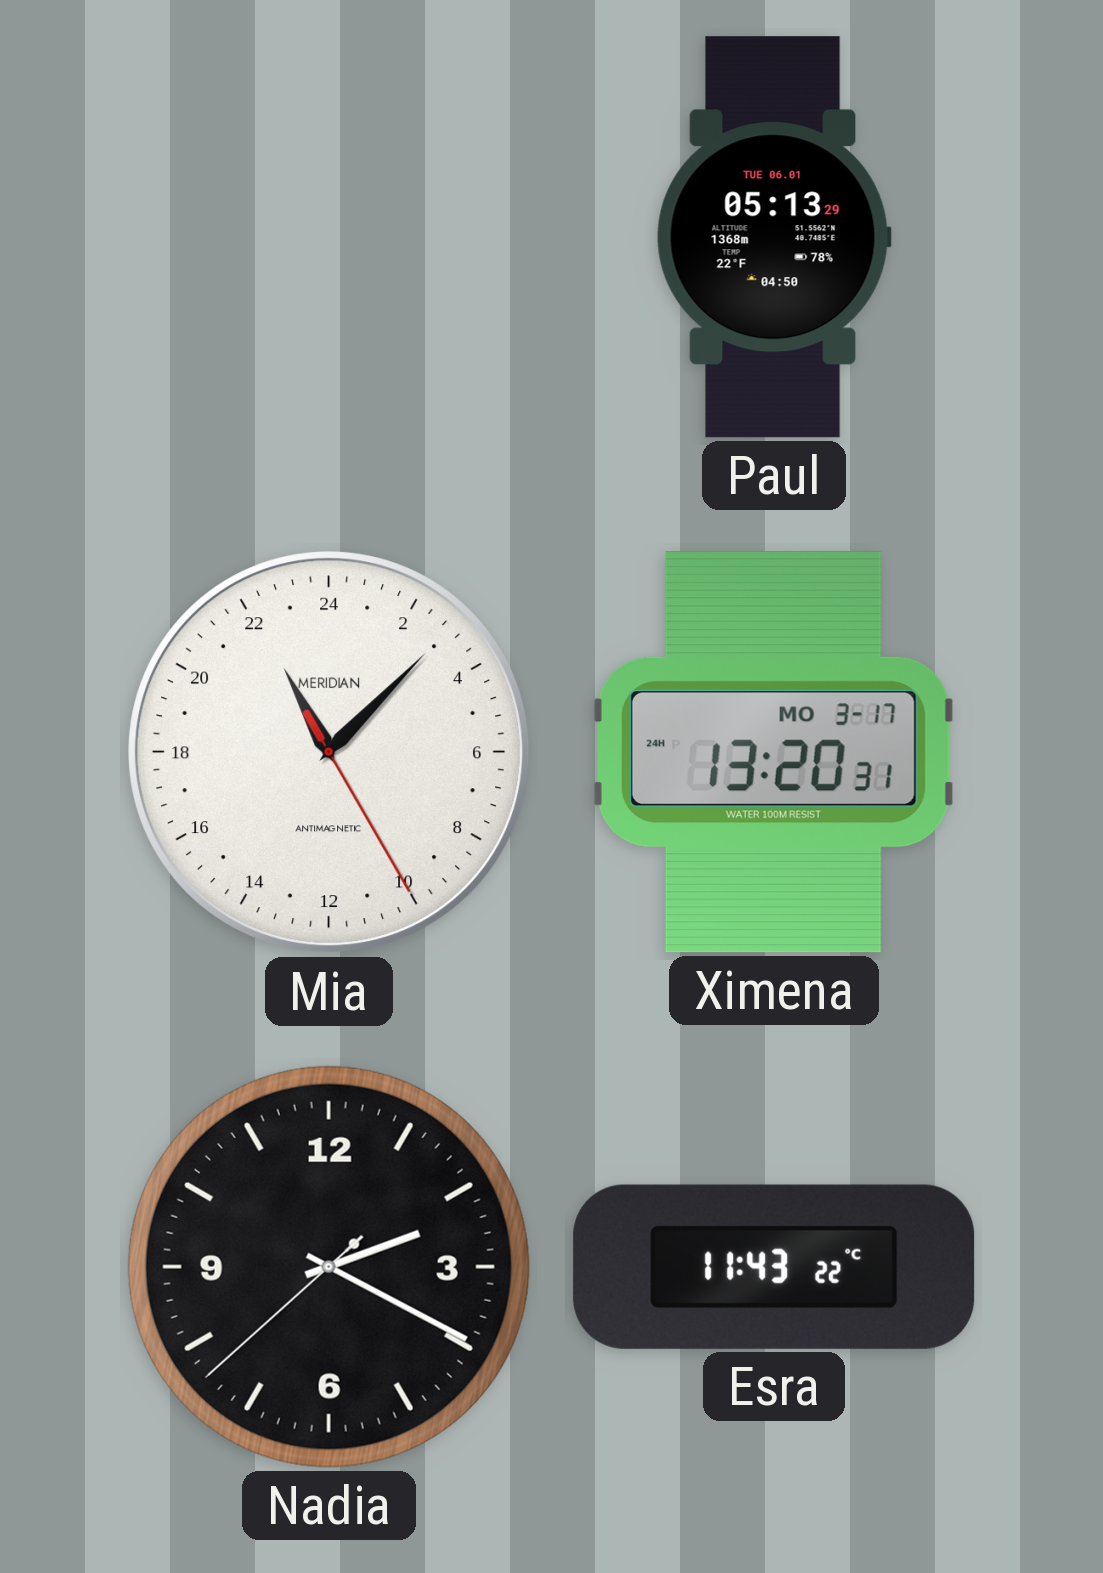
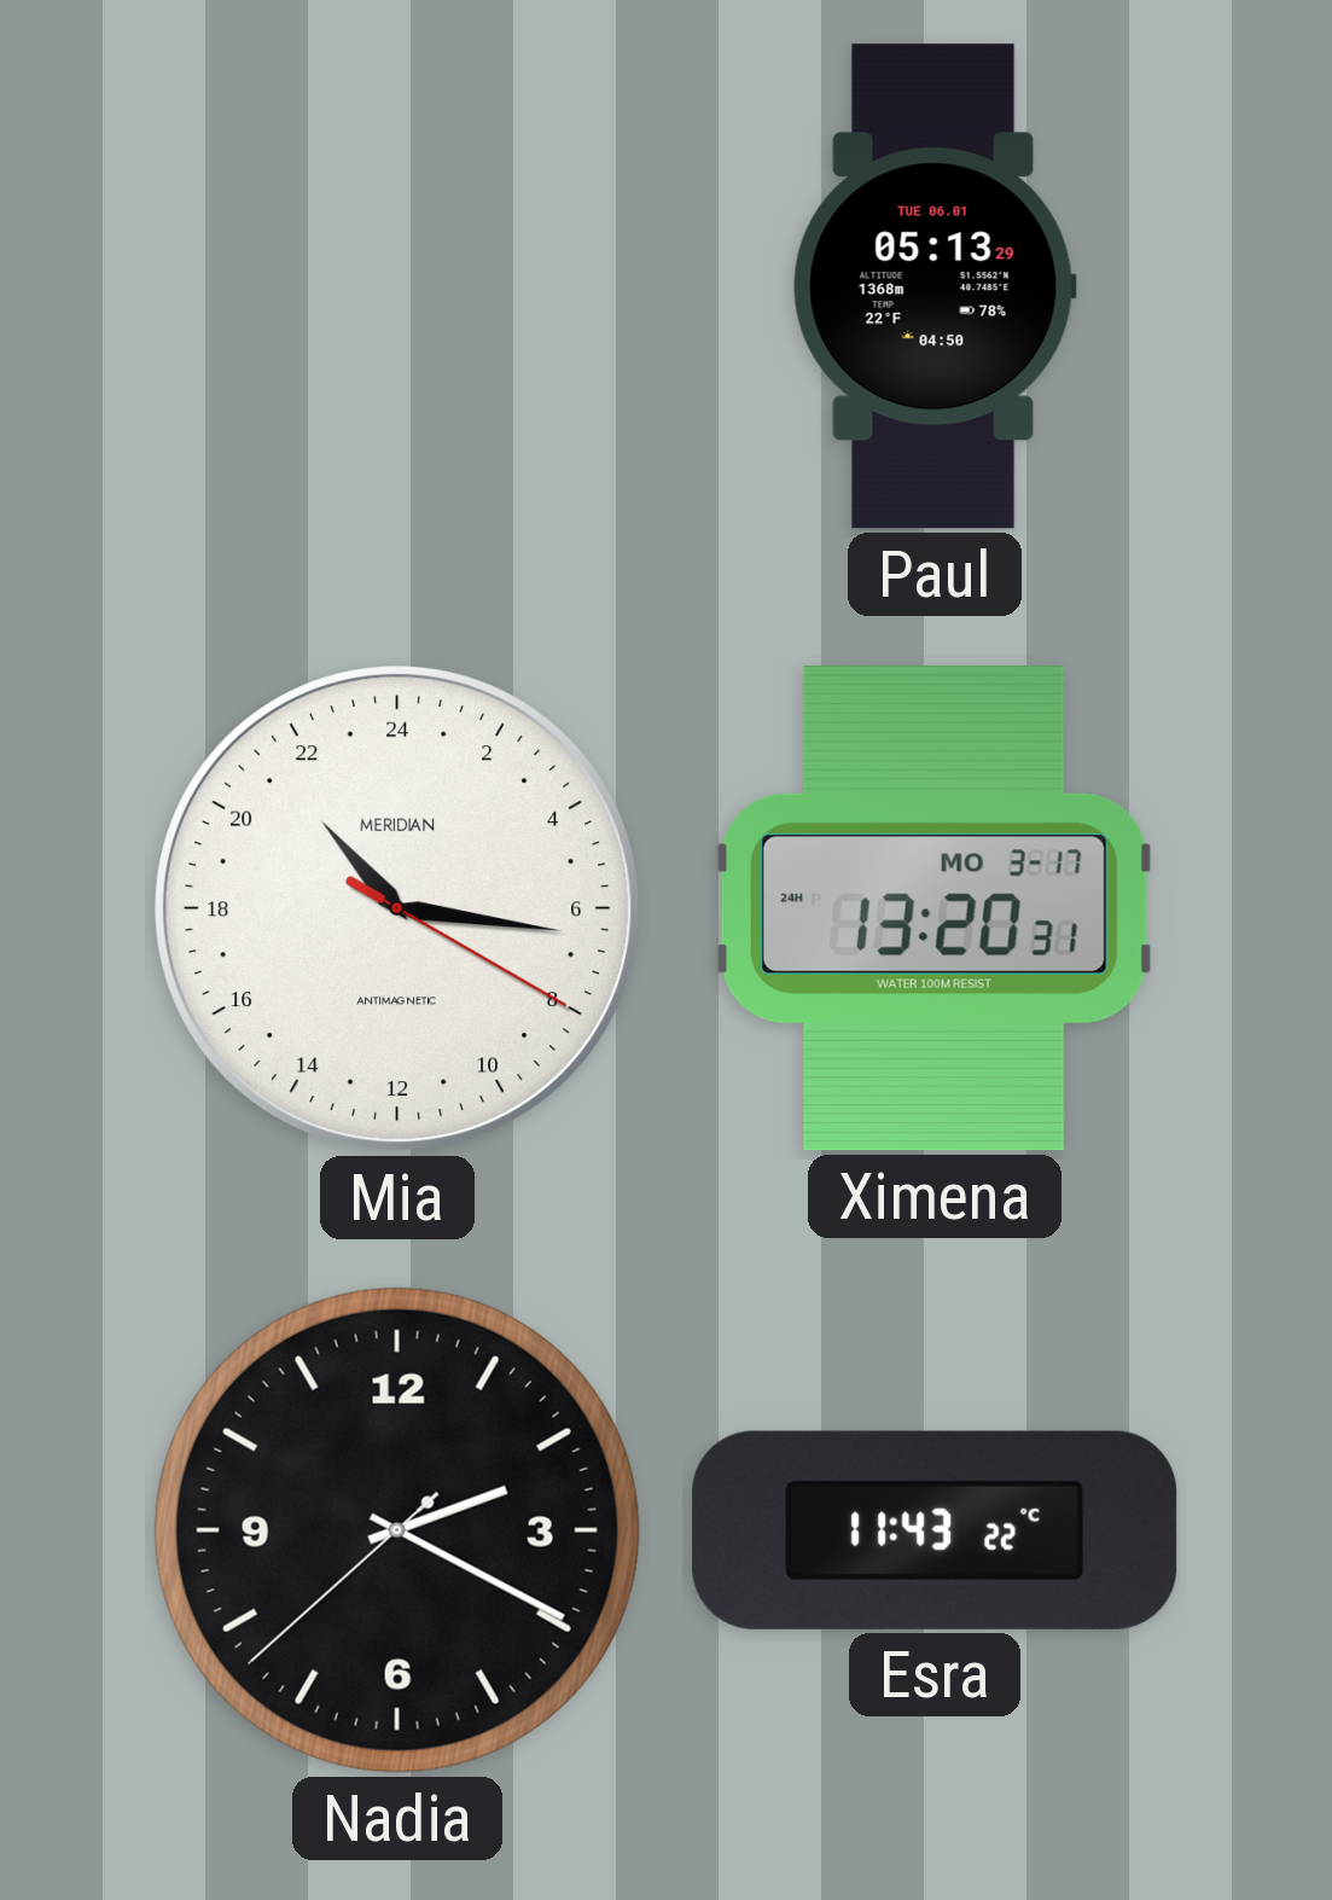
Mia: 22:07 -> 21:16
